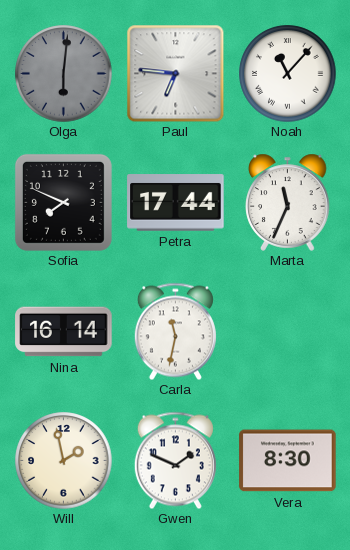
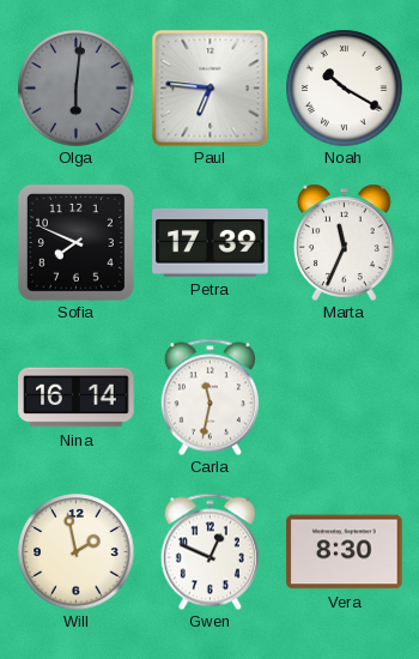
Noah: 11:07 -> 10:20
Petra: 17:44 -> 17:39
Gwen: 1:49 -> 12:49
